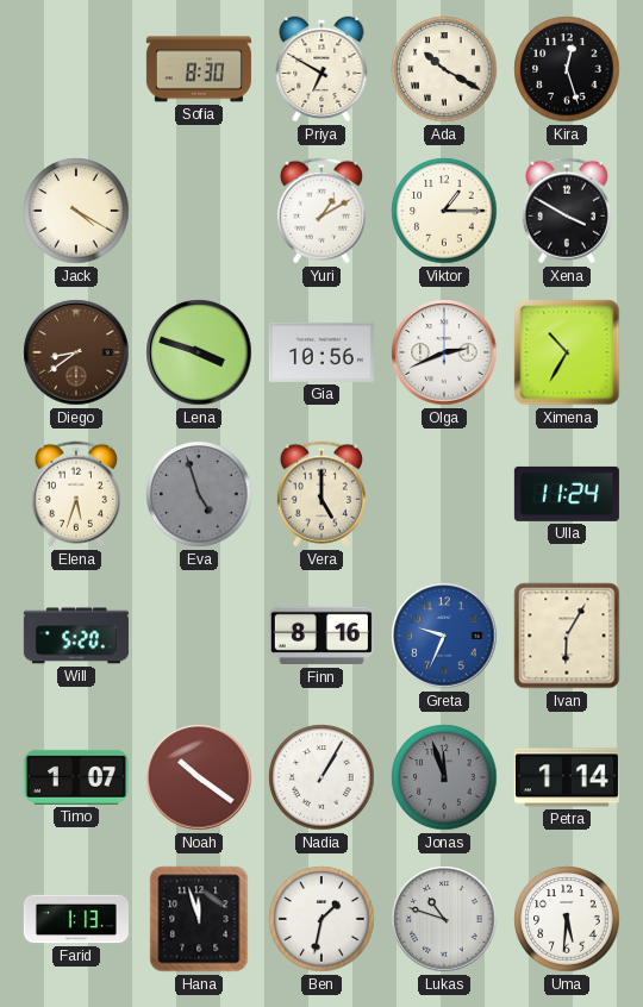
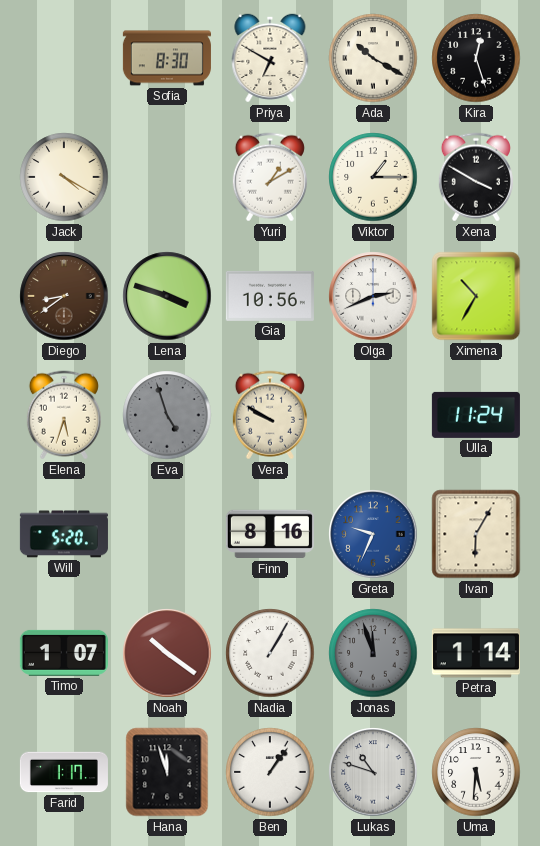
Vera: 5:00 -> 9:50
Farid: 1:13 -> 1:17
Ben: 1:32 -> 1:06
